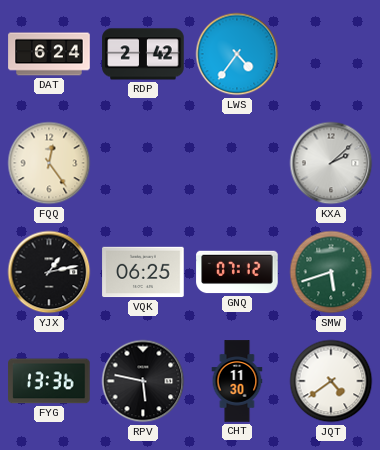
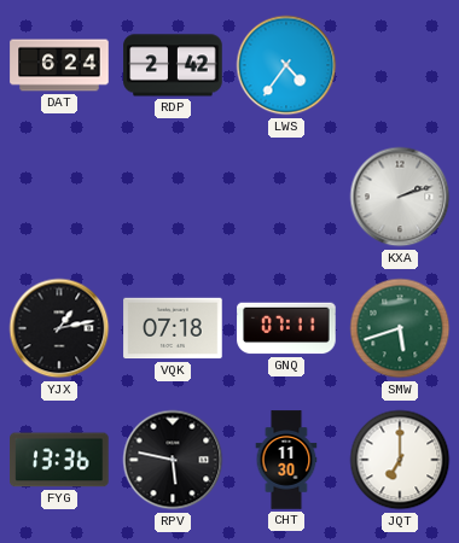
FQQ: 12:24 -> none
KXA: 2:08 -> 2:12
VQK: 06:25 -> 07:18
GNQ: 07:12 -> 07:11
JQT: 4:39 -> 7:00
